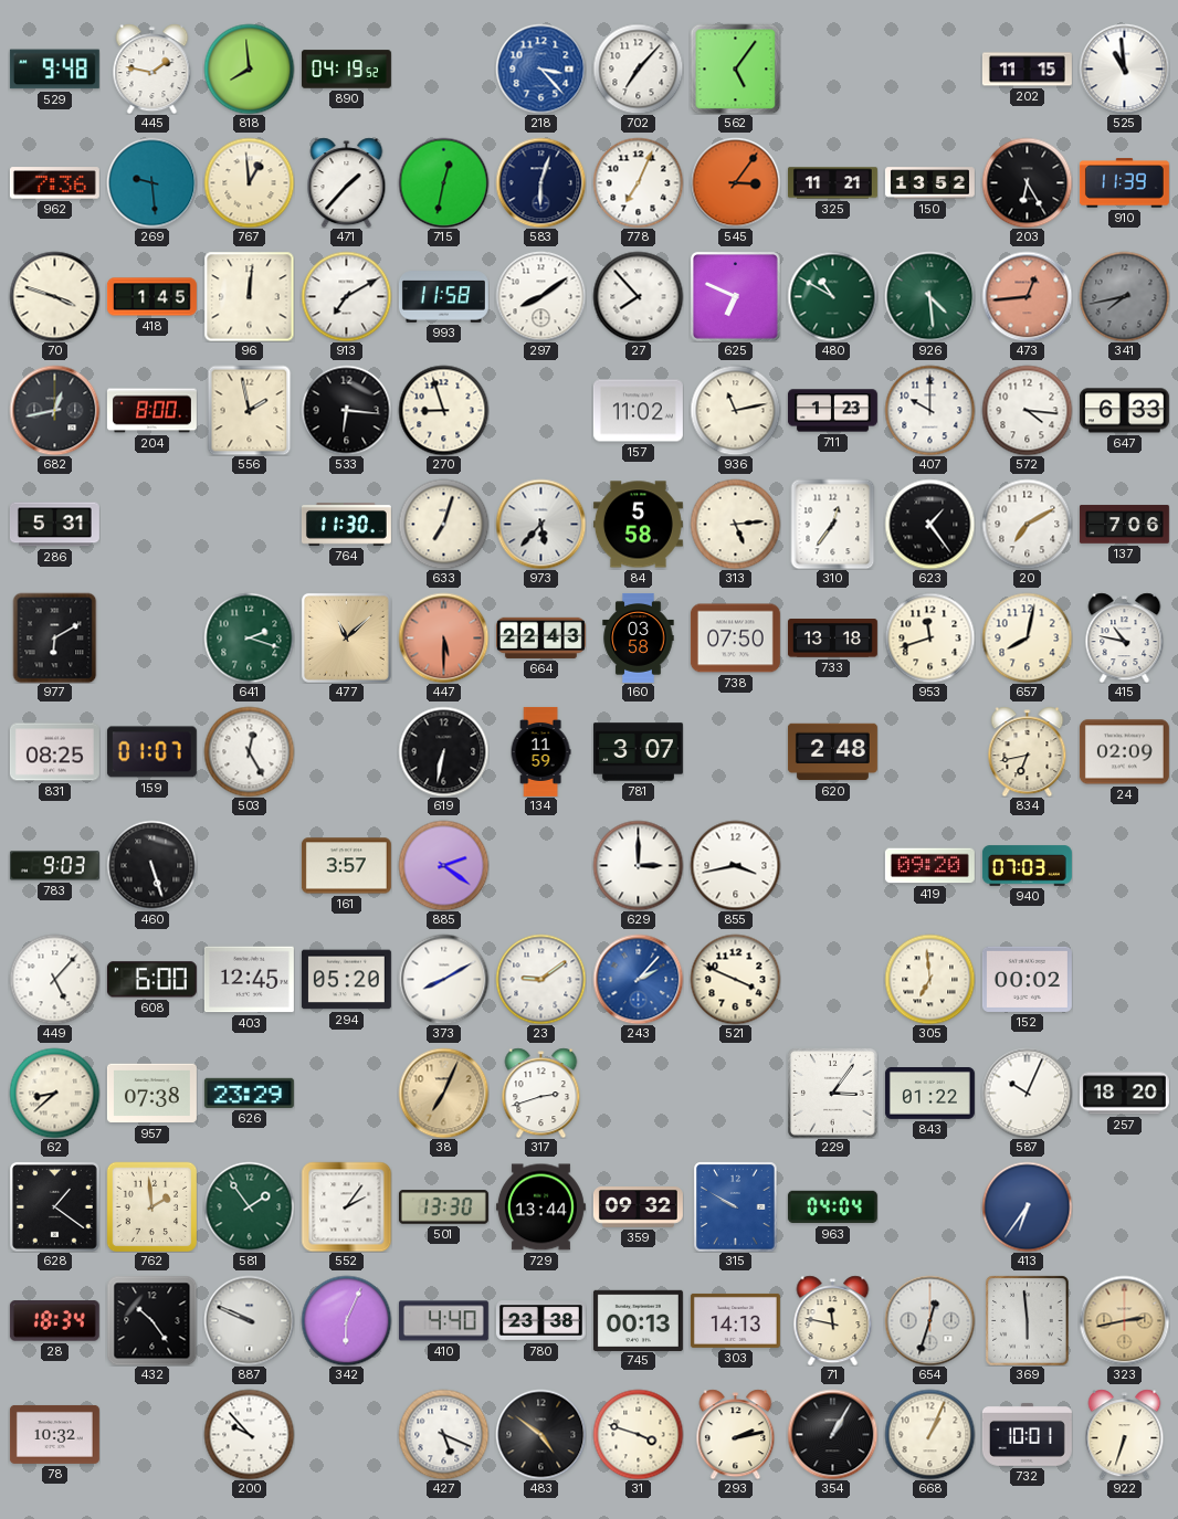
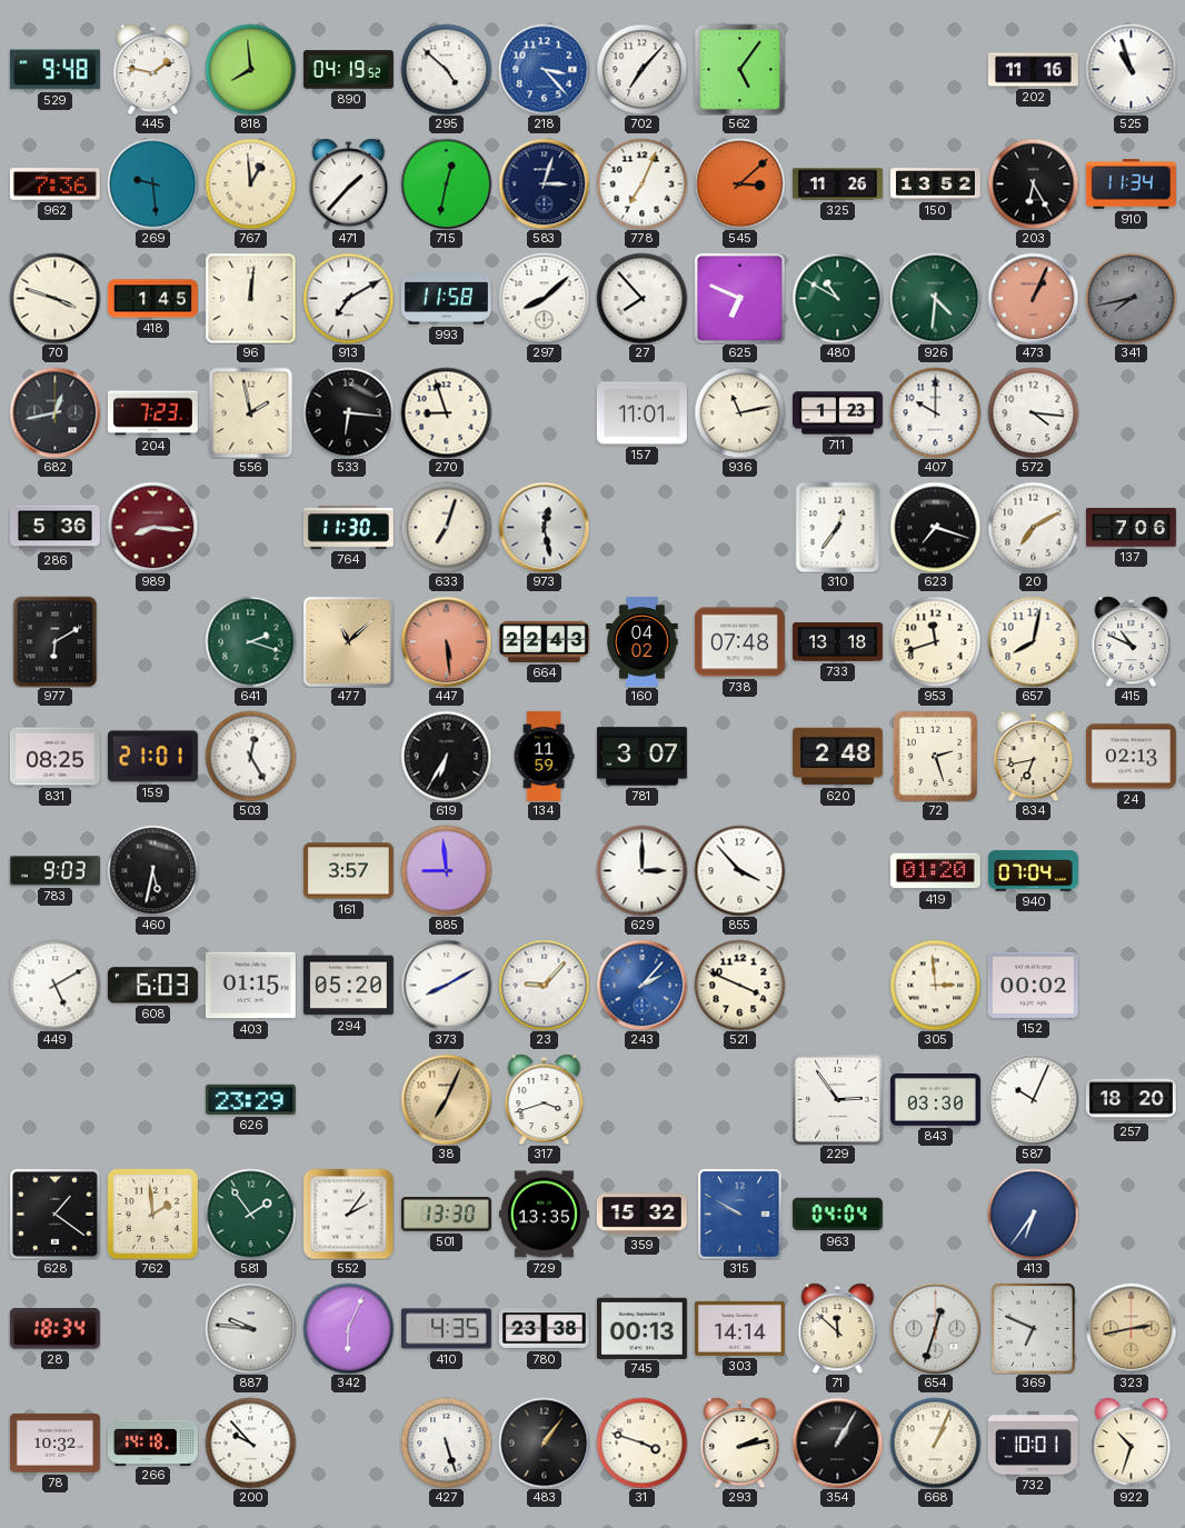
295: none -> 4:52
202: 11:15 -> 11:16
525: 10:59 -> 10:57
583: 6:03 -> 3:03
545: 3:06 -> 3:08
325: 11:21 -> 11:26
910: 11:39 -> 11:34
297: 8:09 -> 8:08
926: 4:29 -> 4:31
473: 12:44 -> 1:04
204: 8:00 -> 7:23
157: 11:02 -> 11:01
647: 6:33 -> none
286: 5:31 -> 5:36
989: none -> 8:16
973: 5:37 -> 12:28
84: 5:58 -> none
313: 5:14 -> none
623: 1:24 -> 7:18
447: 5:30 -> 5:29
160: 03:58 -> 04:02
738: 07:50 -> 07:48
415: 10:47 -> 10:49
159: 01:07 -> 21:01
619: 6:32 -> 6:35
72: none -> 2:27
24: 02:09 -> 02:13
460: 5:27 -> 5:32
885: 2:21 -> 8:59
855: 3:43 -> 3:53
419: 09:20 -> 01:20
940: 07:03 -> 07:04
449: 5:07 -> 5:10
608: 6:00 -> 6:03
403: 12:45 -> 01:15
23: 9:09 -> 9:07
305: 6:59 -> 2:59
62: 8:38 -> none
957: 07:38 -> none
317: 2:42 -> 3:42
229: 3:06 -> 2:54
843: 01:22 -> 03:30
729: 13:44 -> 13:35
359: 09:32 -> 15:32
432: 10:24 -> none
887: 9:49 -> 9:46
410: 4:40 -> 4:35
303: 14:13 -> 14:14
71: 11:47 -> 11:52
369: 5:59 -> 6:49
266: none -> 14:18
427: 5:19 -> 5:27
483: 4:51 -> 1:06
922: 6:33 -> 10:33
